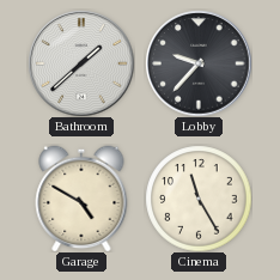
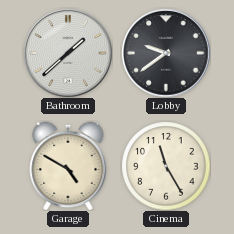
Lobby: 9:37 -> 9:39
